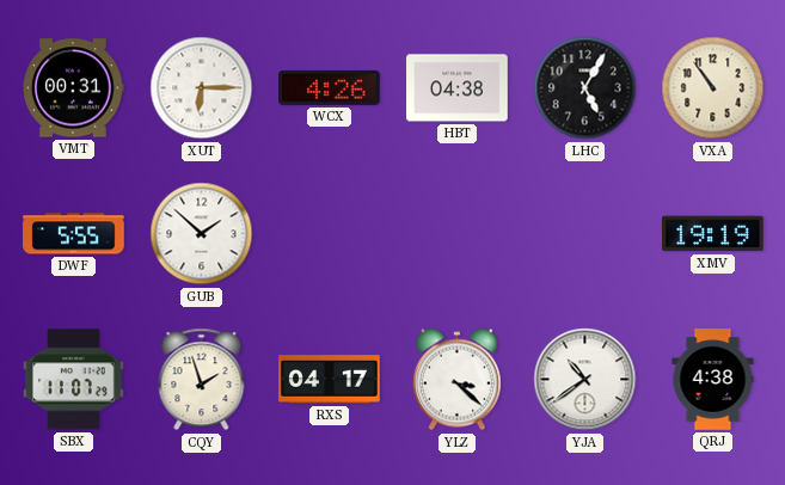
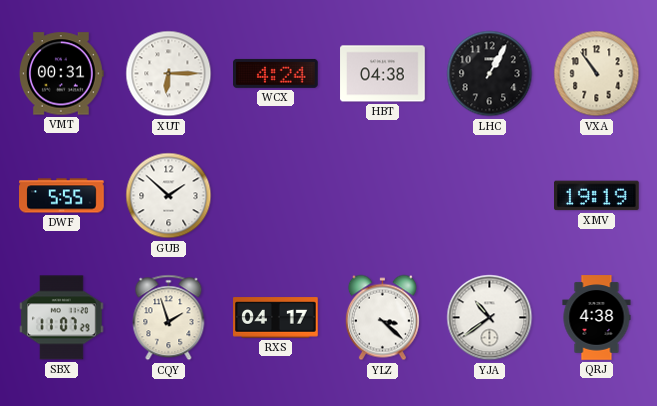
WCX: 4:26 -> 4:24
LHC: 5:05 -> 1:05
